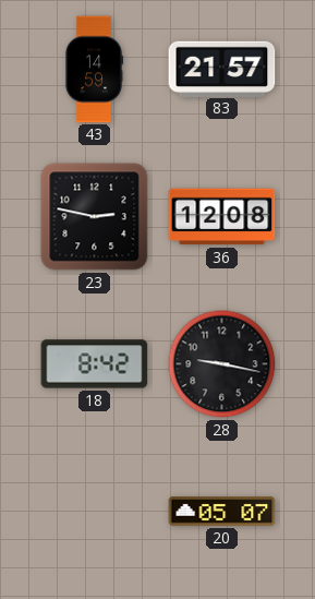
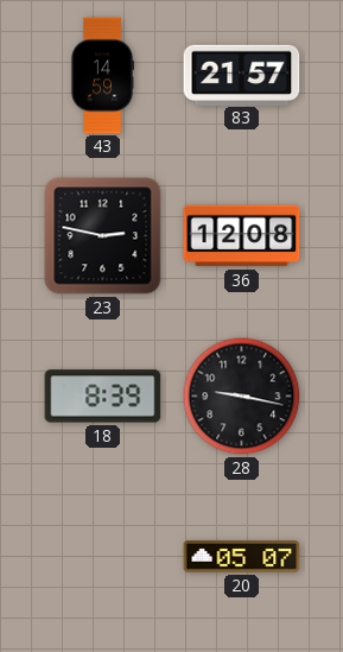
18: 8:42 -> 8:39
